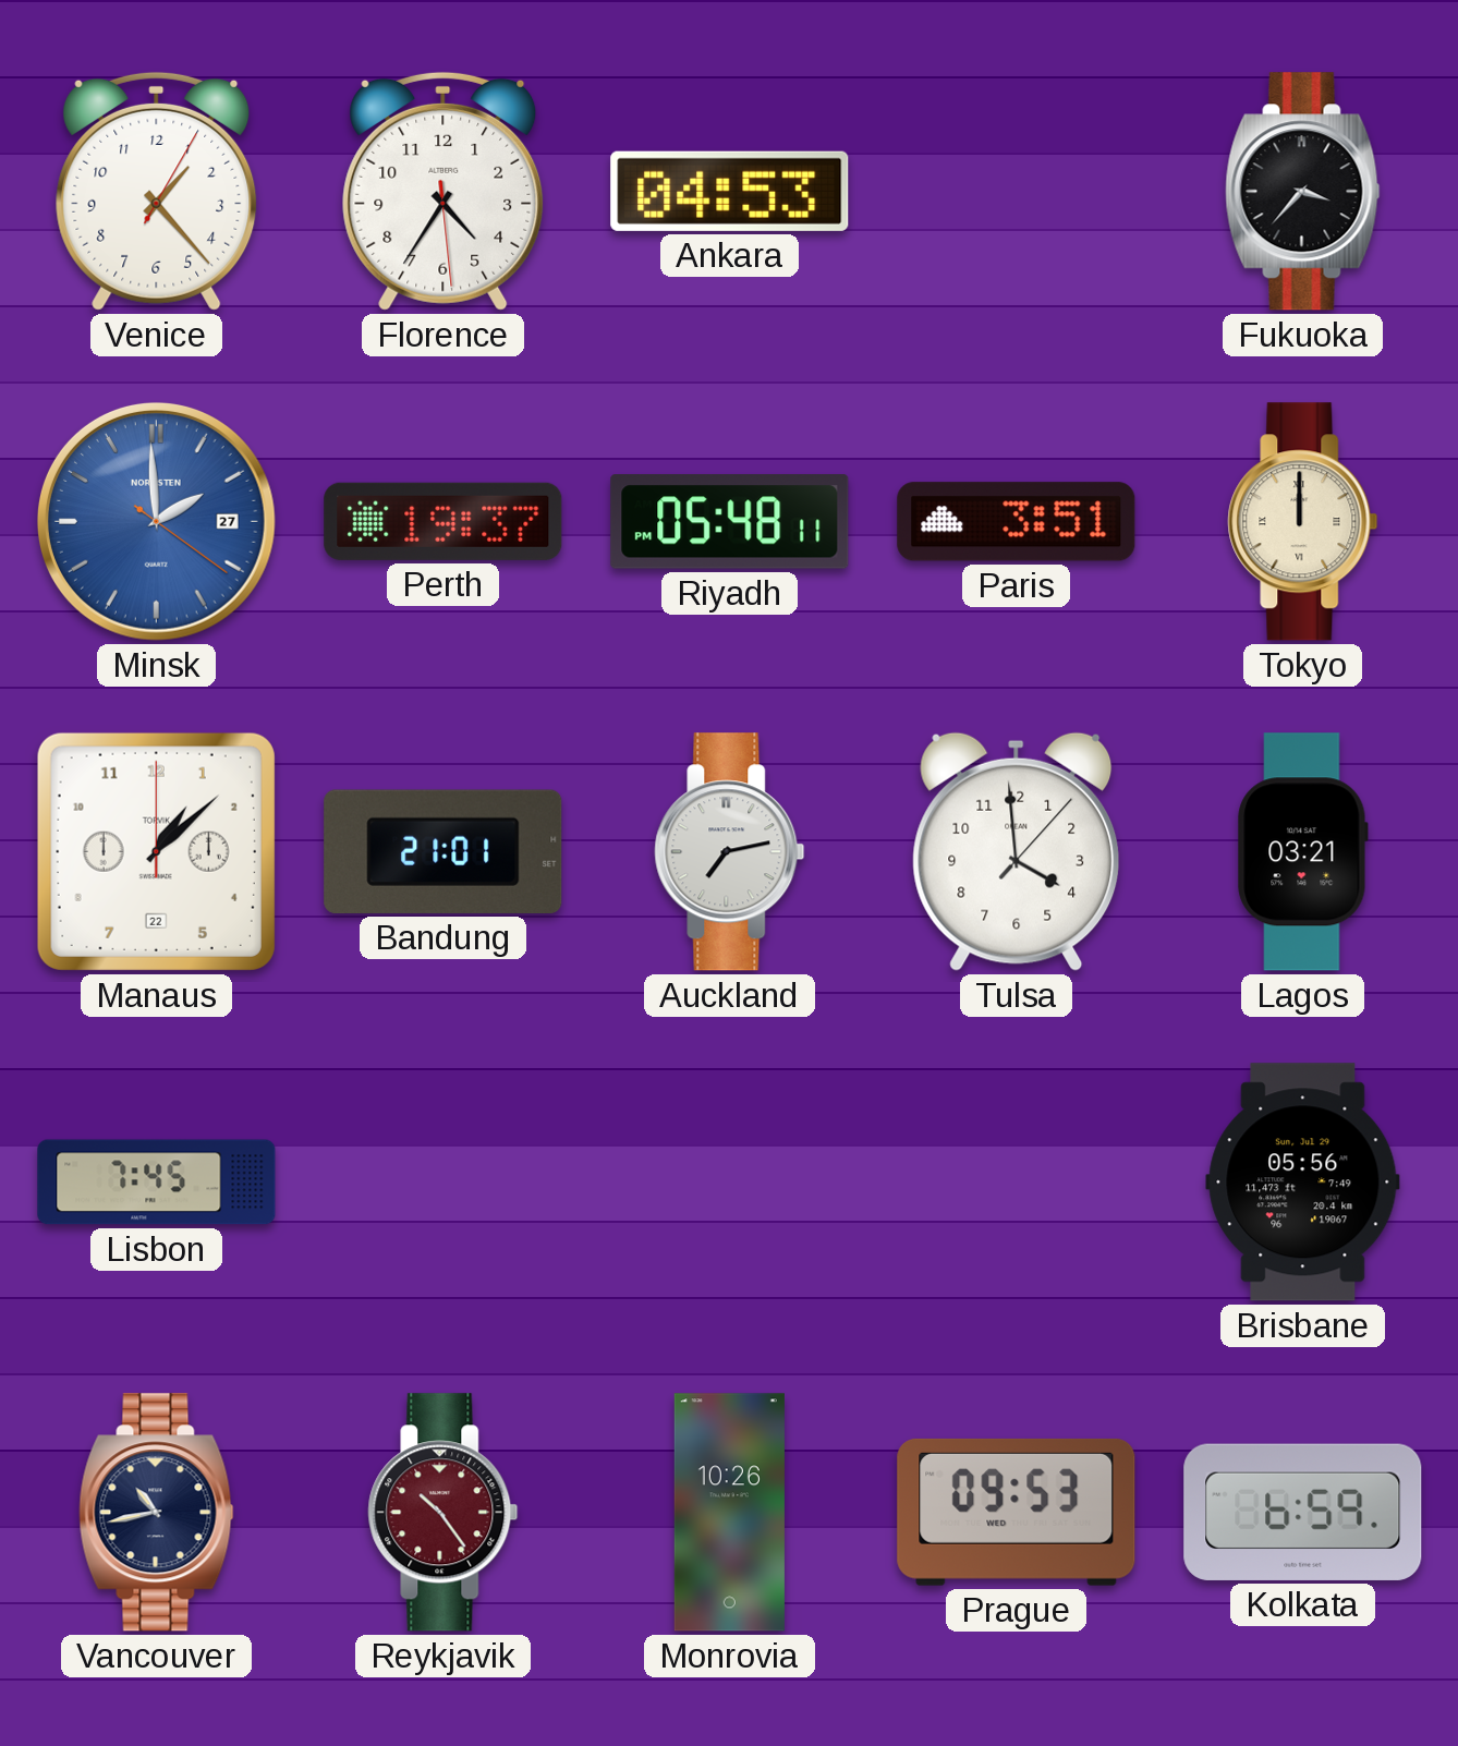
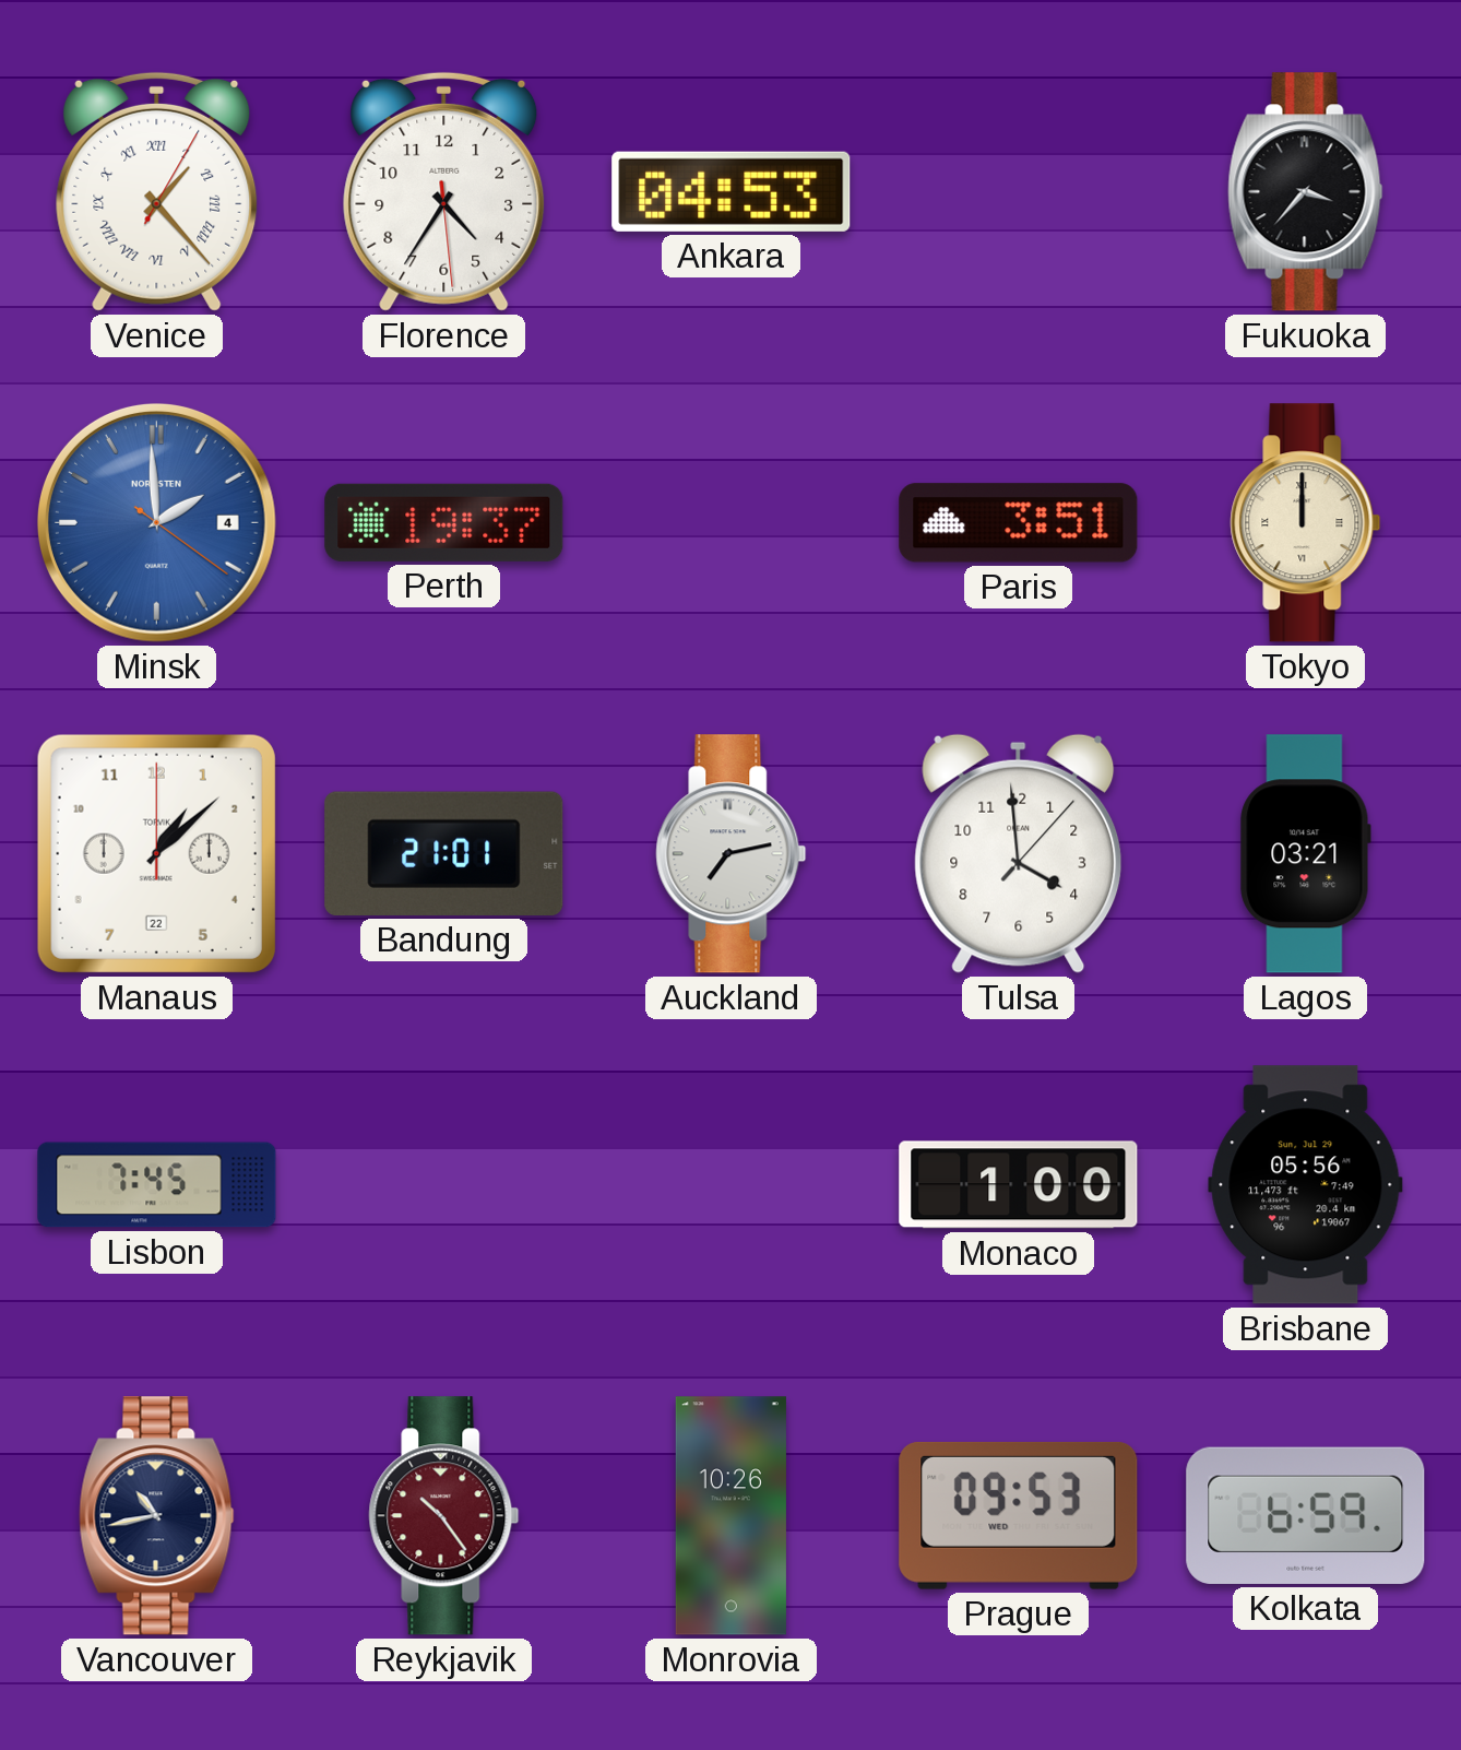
Venice numerals: Arabic -> Roman
Minsk date: 27 -> 4
Riyadh: 05:48 -> none
Monaco: none -> 1:00
